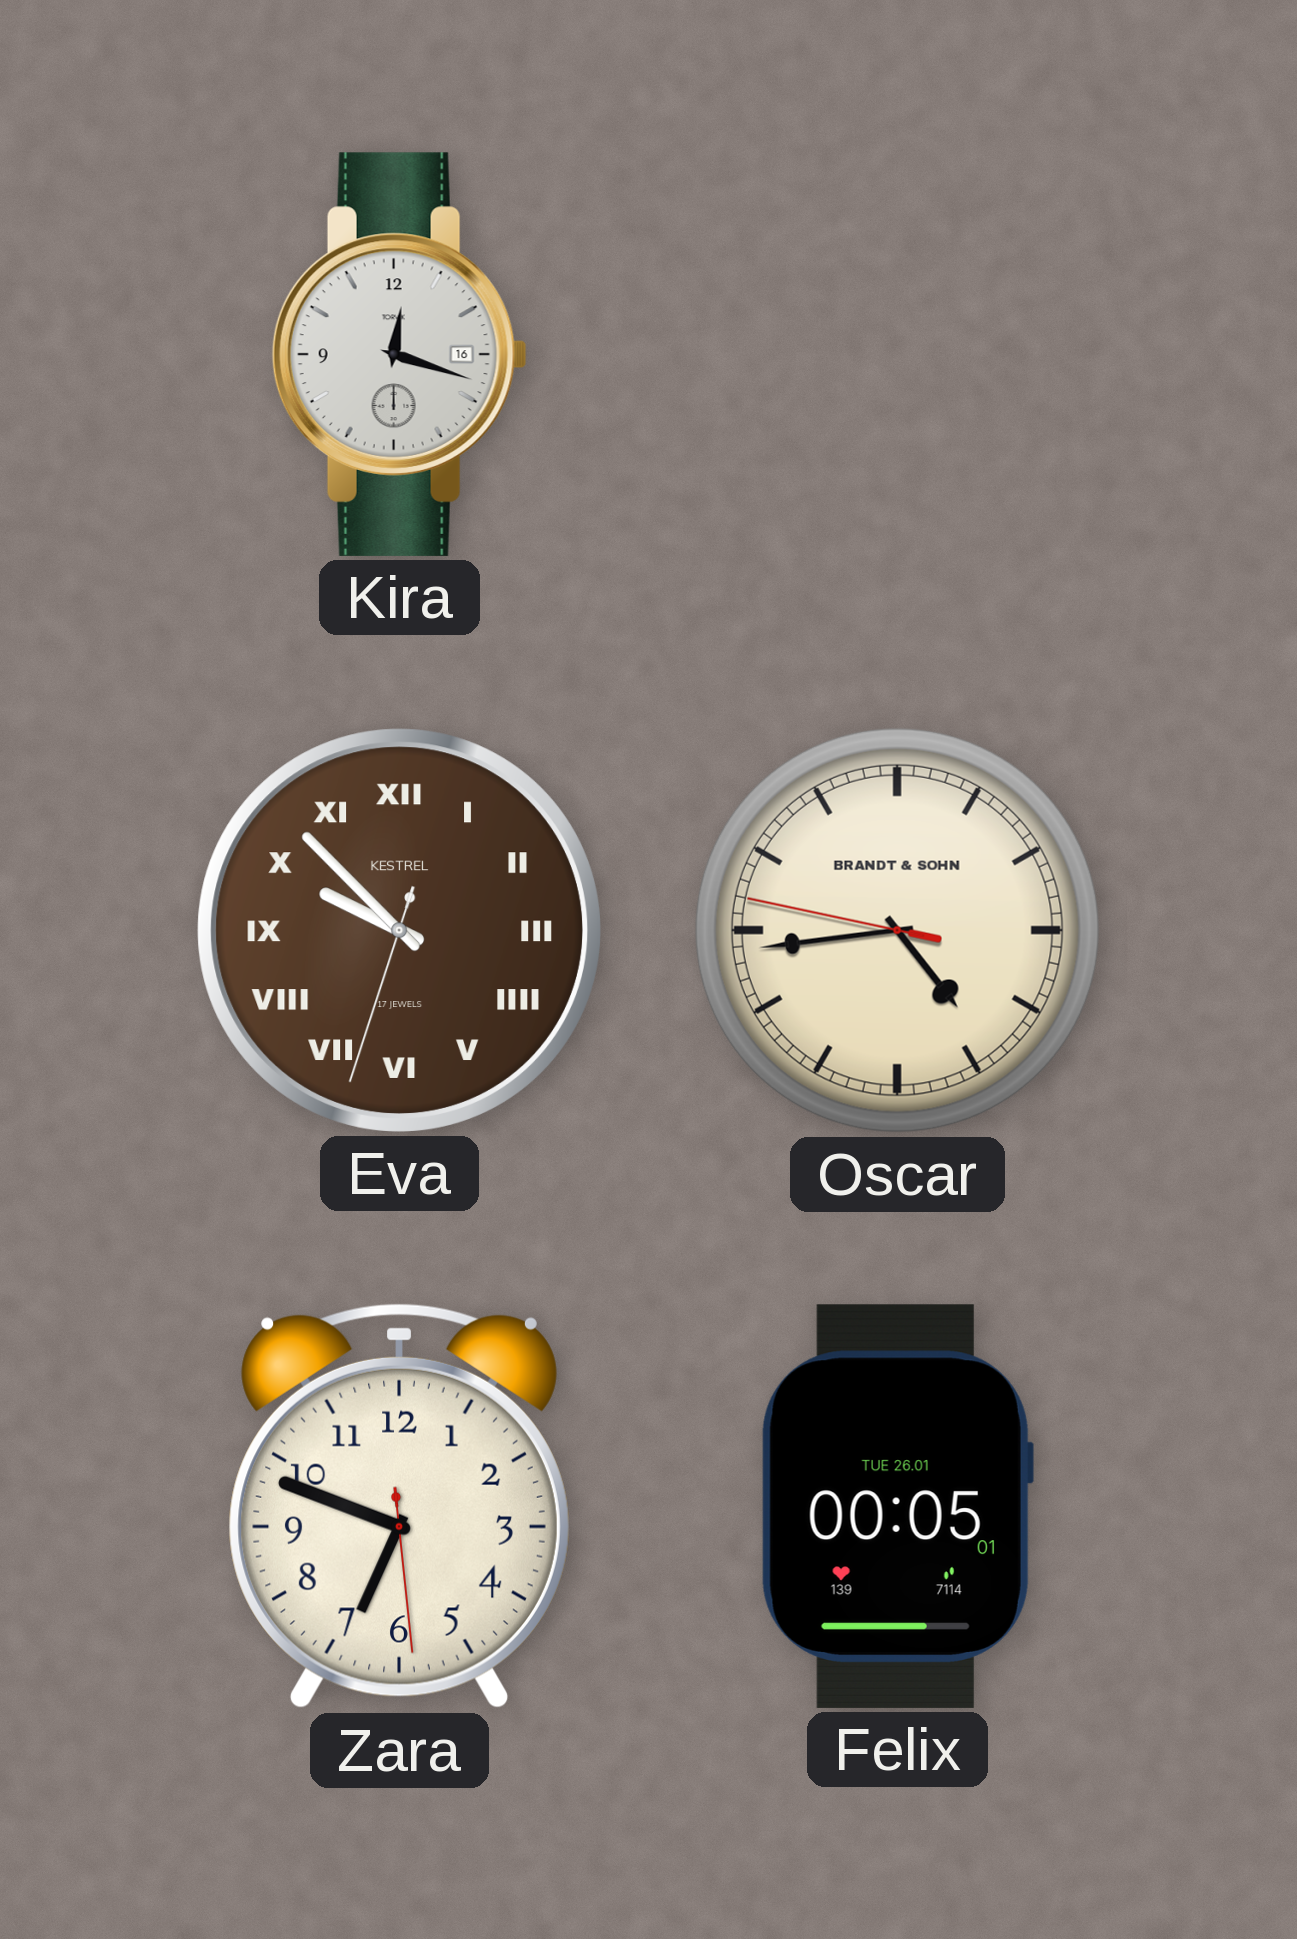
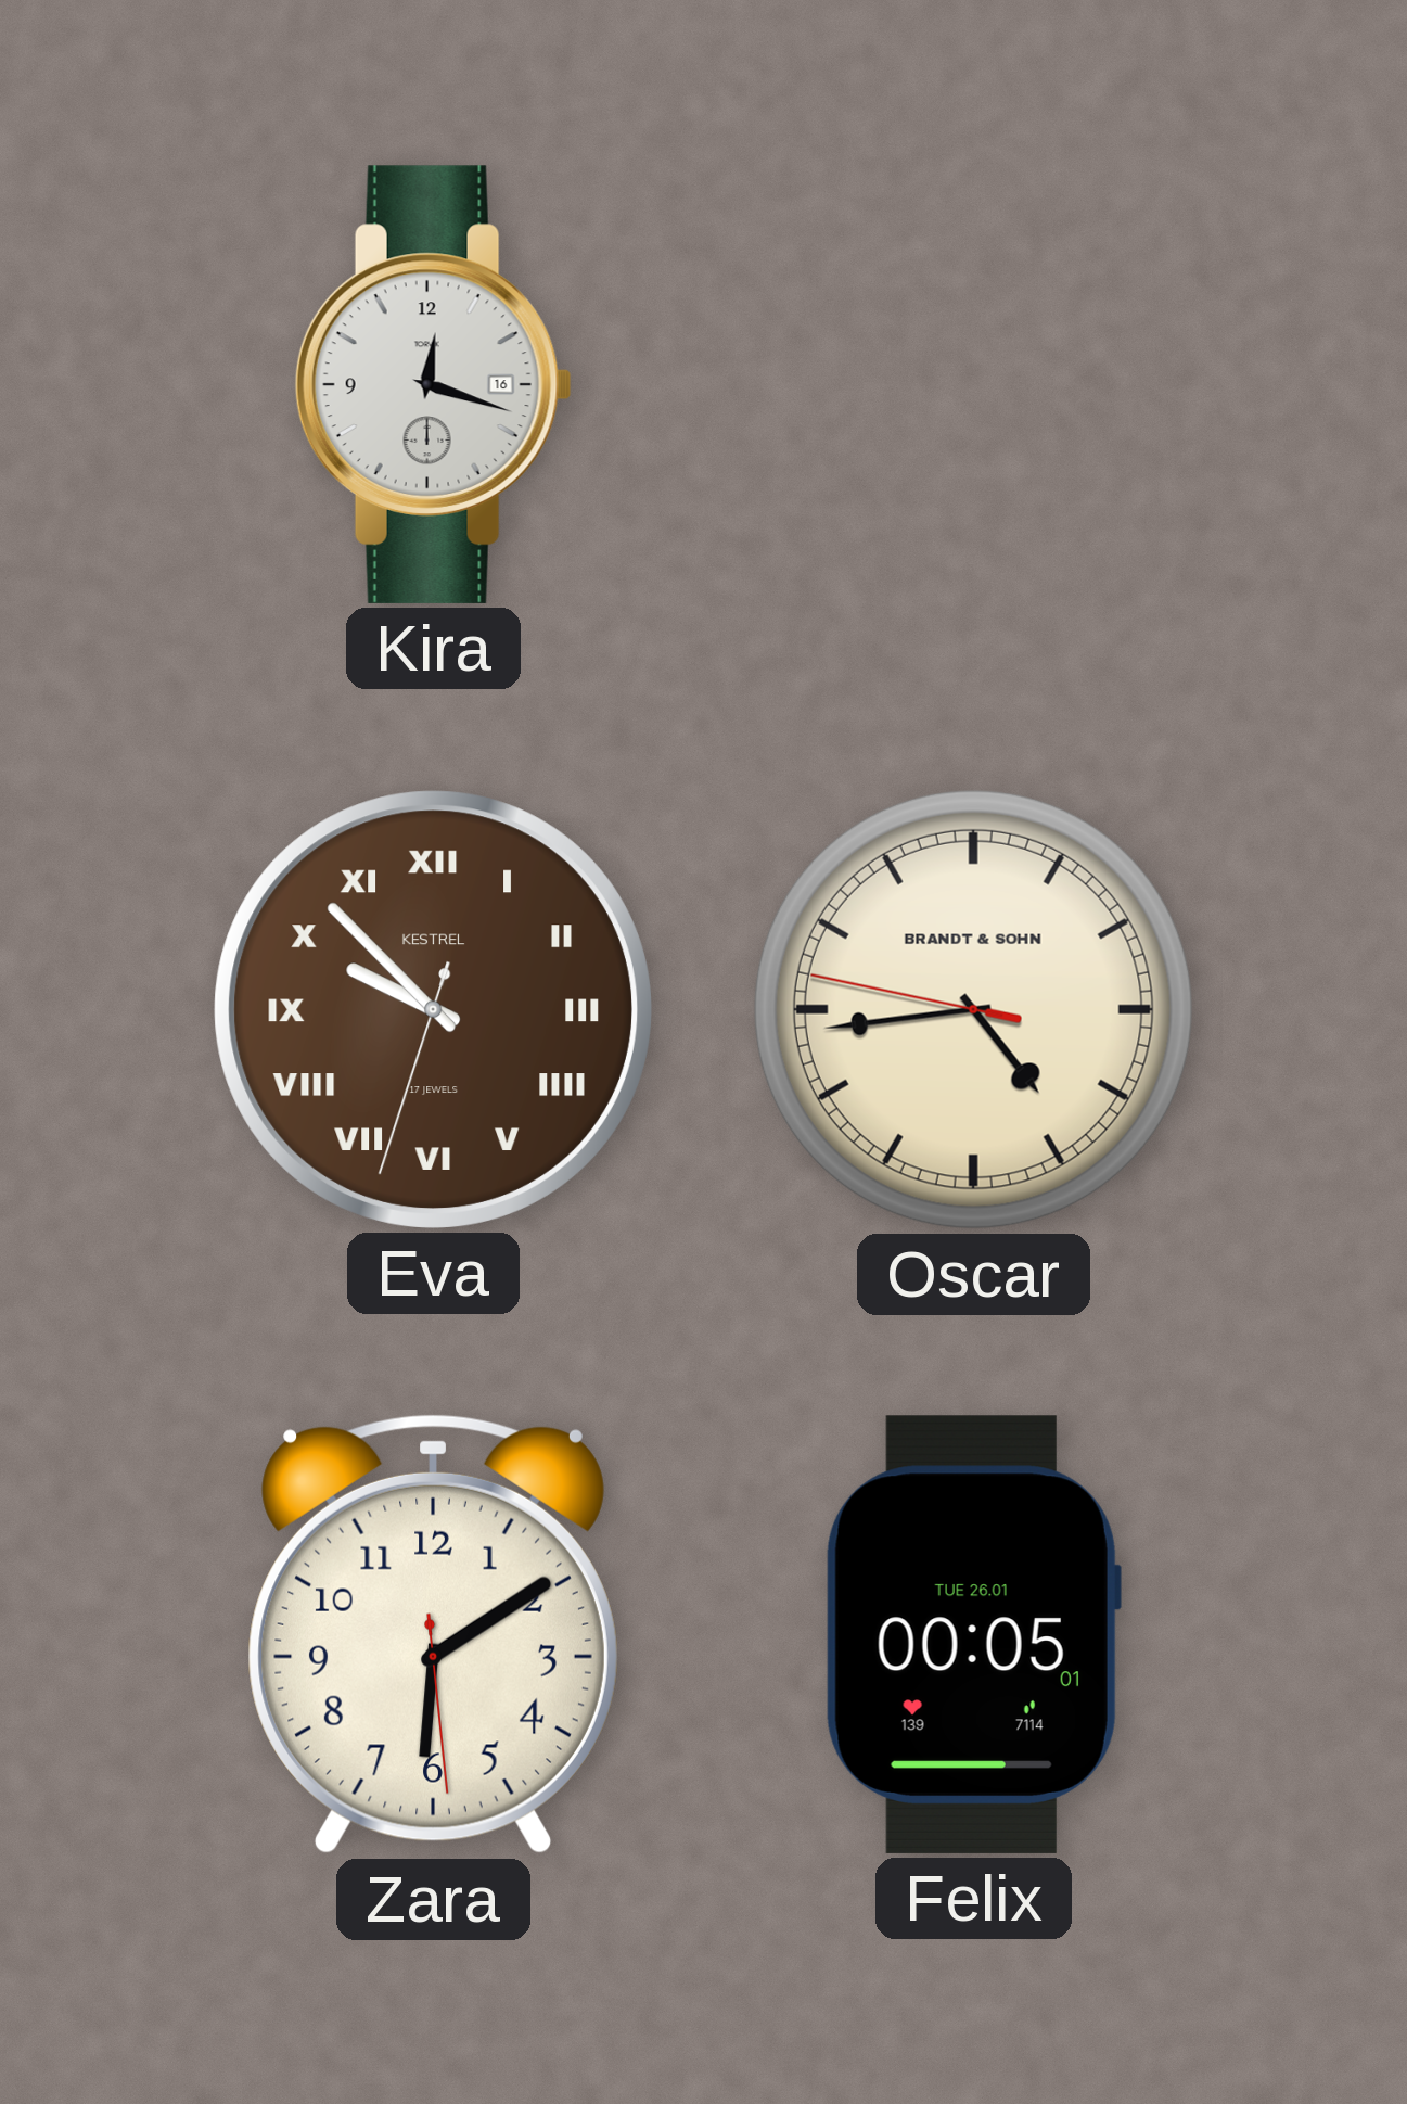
Zara: 6:48 -> 6:09
